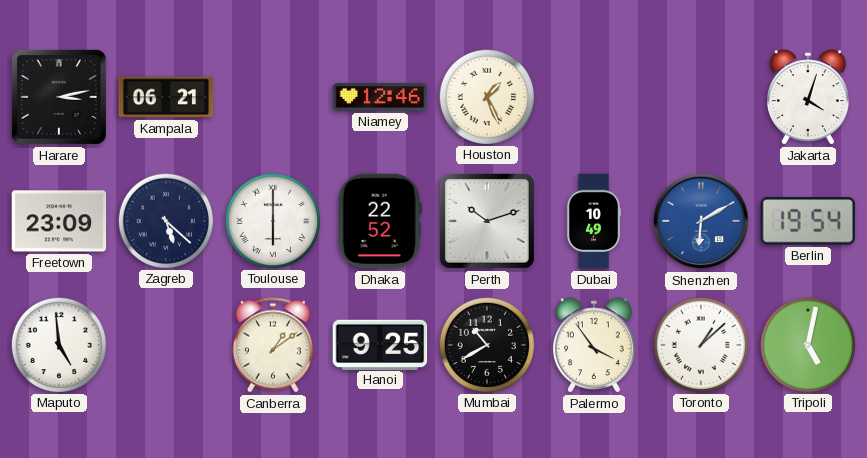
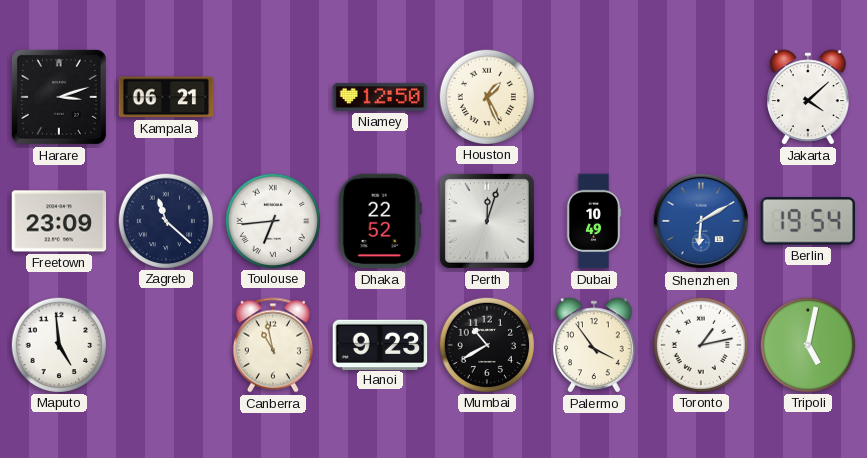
Harare: 3:13 -> 3:12
Niamey: 12:46 -> 12:50
Jakarta: 4:03 -> 4:08
Zagreb: 5:22 -> 11:22
Toulouse: 6:00 -> 6:44
Perth: 10:12 -> 12:03
Canberra: 1:09 -> 10:58
Hanoi: 9:25 -> 9:23
Toronto: 1:08 -> 1:13
